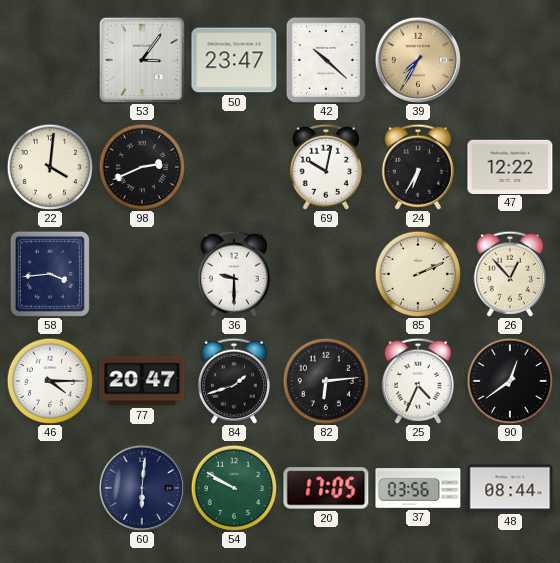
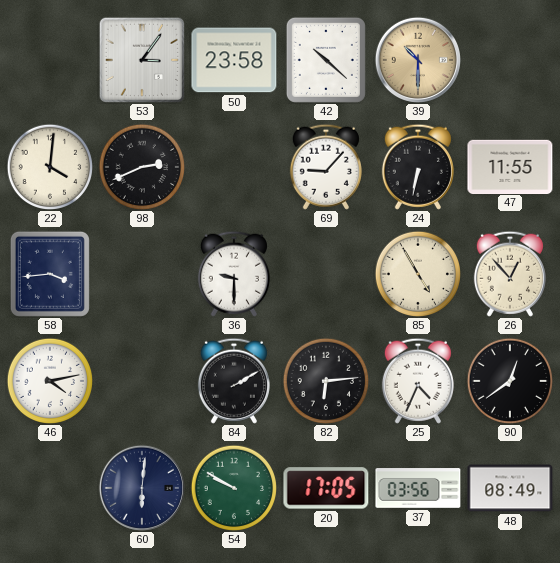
50: 23:47 -> 23:58
39: 7:35 -> 10:30
69: 10:02 -> 9:07
24: 6:35 -> 6:32
47: 12:22 -> 11:55
85: 2:11 -> 4:55
46: 4:15 -> 4:13
77: 20:47 -> none
84: 1:42 -> 2:10
48: 08:44 -> 08:49
